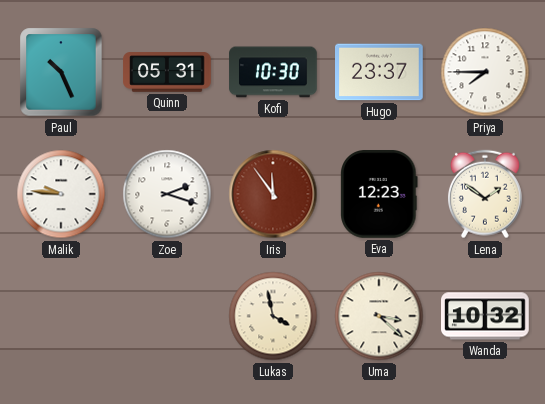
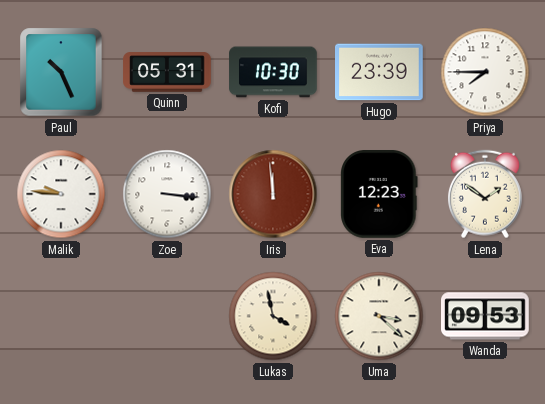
Hugo: 23:37 -> 23:39
Zoe: 2:18 -> 3:16
Iris: 11:54 -> 11:59
Wanda: 10:32 -> 09:53
